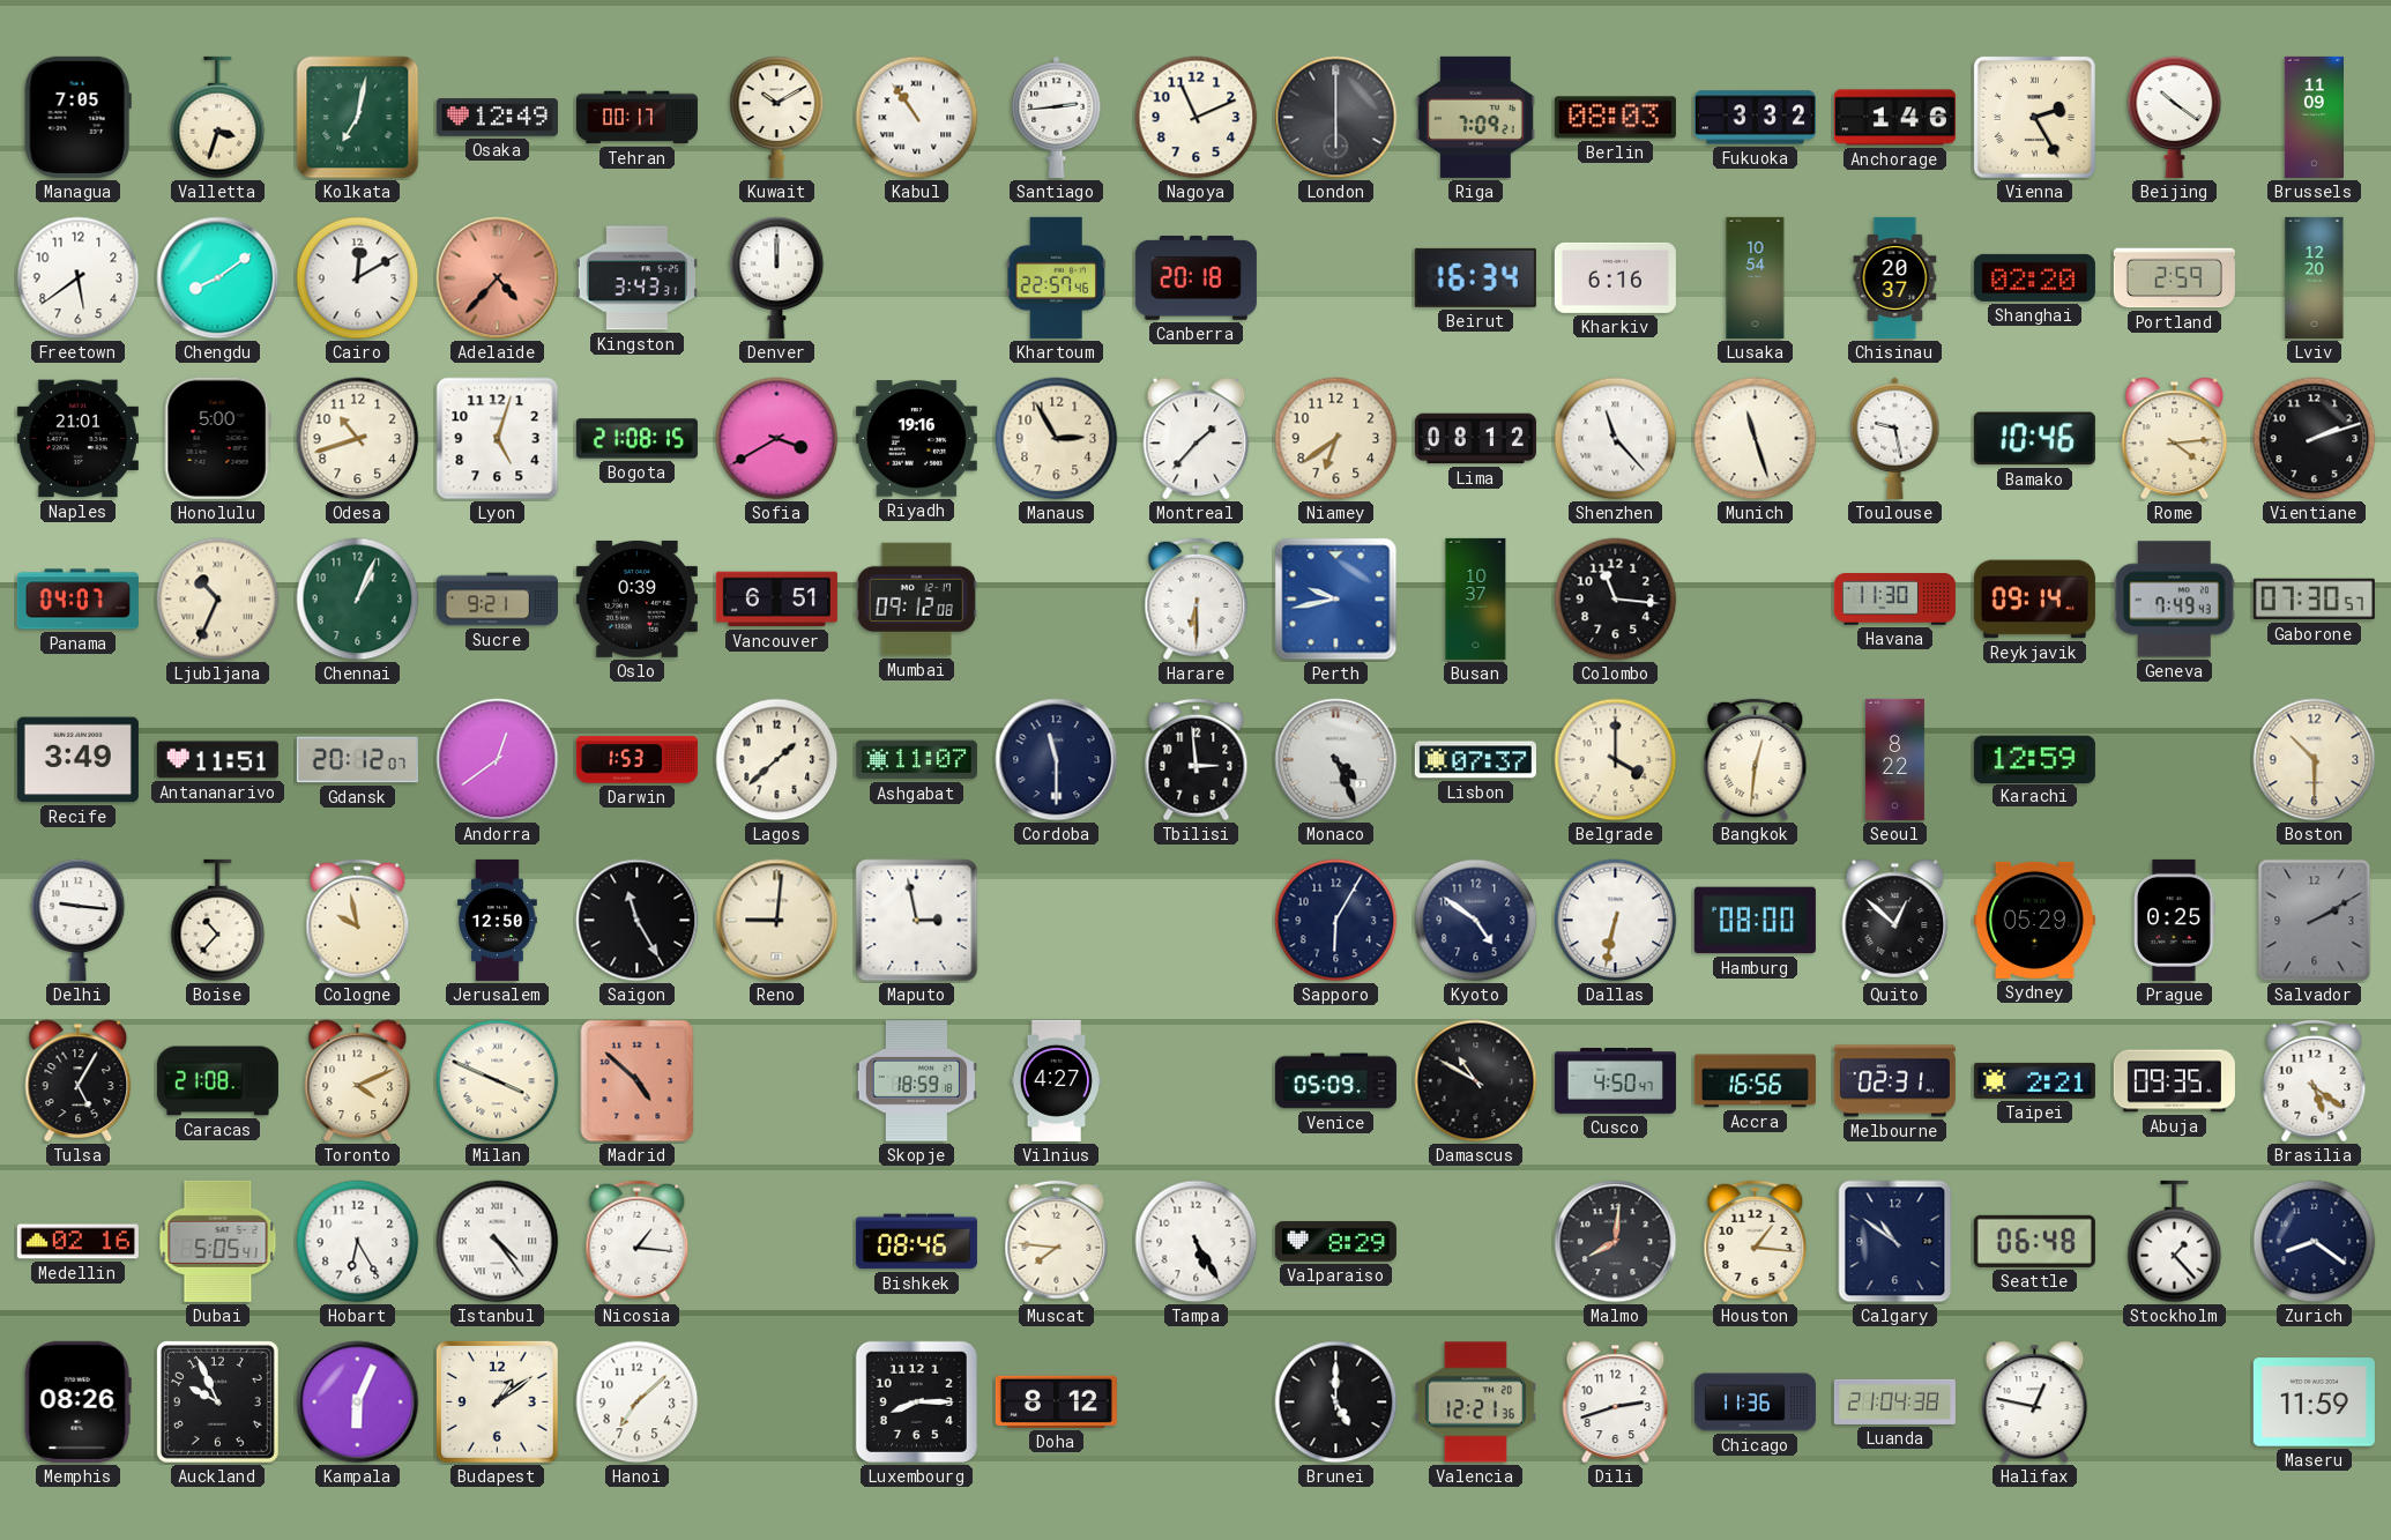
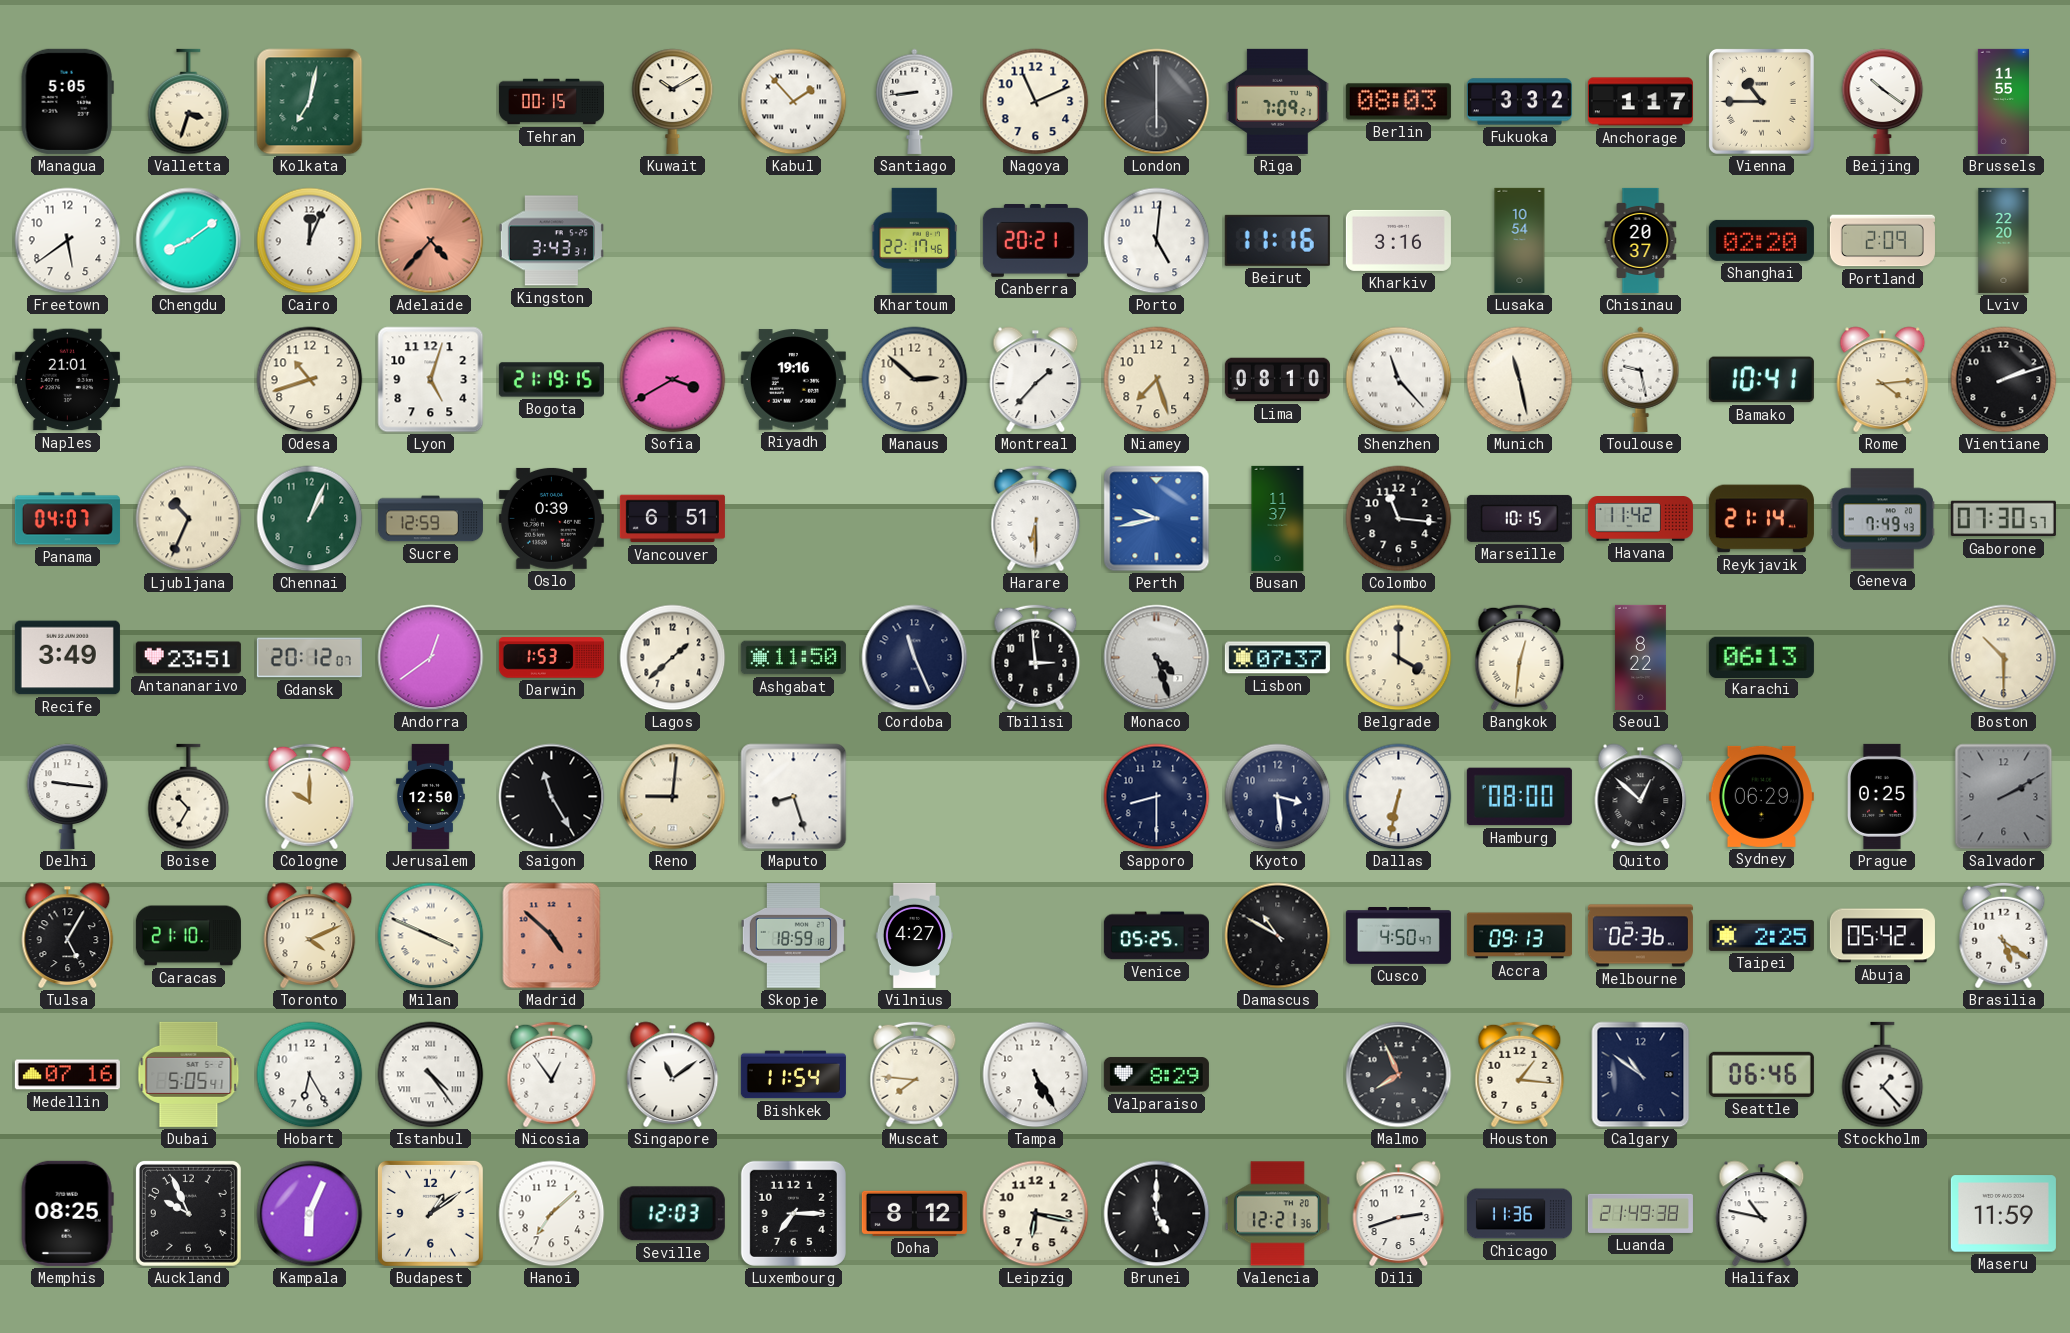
Managua: 7:05 -> 5:05
Osaka: 12:49 -> none
Tehran: 00:17 -> 00:15
Kabul: 10:54 -> 1:53
Santiago: 2:44 -> 8:44
Anchorage: 1:46 -> 1:17
Vienna: 2:25 -> 10:45
Brussels: 11:09 -> 11:55
Cairo: 12:10 -> 12:04
Denver: 12:00 -> none
Khartoum: 22:57 -> 22:17
Canberra: 20:18 -> 20:21
Porto: none -> 5:01
Beirut: 16:34 -> 11:16
Kharkiv: 6:16 -> 3:16
Portland: 2:59 -> 2:09
Lviv: 12:20 -> 22:20
Honolulu: 5:00 -> none
Bogota: 21:08 -> 21:19
Manaus: 2:55 -> 2:52
Niamey: 6:39 -> 7:27
Lima: 08:12 -> 08:10
Munich: 11:27 -> 11:28
Bamako: 10:46 -> 10:41
Sucre: 9:21 -> 12:59
Mumbai: 09:12 -> none
Busan: 10:37 -> 11:37
Marseille: none -> 10:15
Havana: 11:30 -> 11:42
Reykjavik: 09:14 -> 21:14
Antananarivo: 11:51 -> 23:51
Ashgabat: 11:07 -> 11:50
Cordoba: 11:30 -> 11:26
Monaco: 4:26 -> 4:27
Karachi: 12:59 -> 06:13
Boise: 10:37 -> 10:35
Cologne: 9:58 -> 10:00
Maputo: 2:58 -> 8:27
Sapporo: 6:05 -> 8:30
Kyoto: 4:51 -> 3:29
Sydney: 05:29 -> 06:29
Caracas: 21:08 -> 21:10
Venice: 05:09 -> 05:25
Accra: 16:56 -> 09:13
Melbourne: 02:31 -> 02:36
Taipei: 2:21 -> 2:25
Abuja: 09:35 -> 05:42
Medellin: 02:16 -> 07:16
Nicosia: 1:16 -> 12:54
Singapore: none -> 11:09
Bishkek: 08:46 -> 11:54
Malmo: 8:01 -> 7:56
Seattle: 06:48 -> 06:46
Zurich: 8:21 -> none
Memphis: 08:26 -> 08:25
Seville: none -> 12:03
Luxembourg: 8:15 -> 7:15
Leipzig: none -> 6:17
Luanda: 21:04 -> 21:49
Halifax: 12:47 -> 10:47
